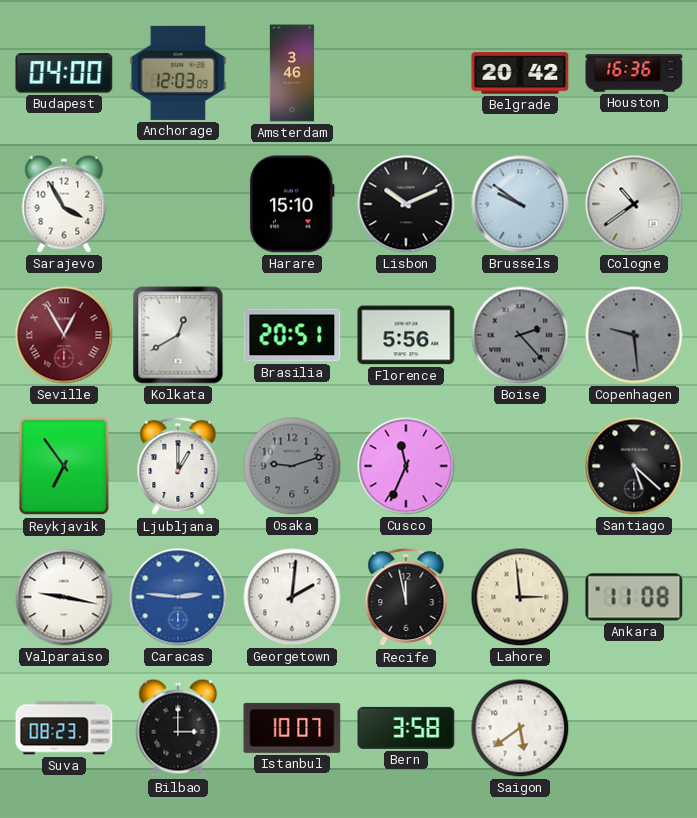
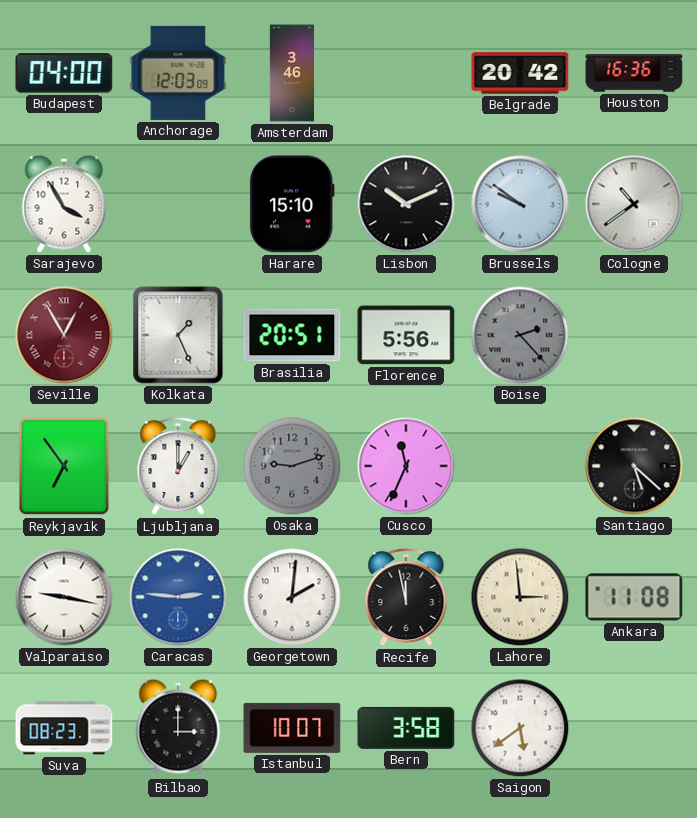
Kolkata: 12:40 -> 1:26
Copenhagen: 9:29 -> none
